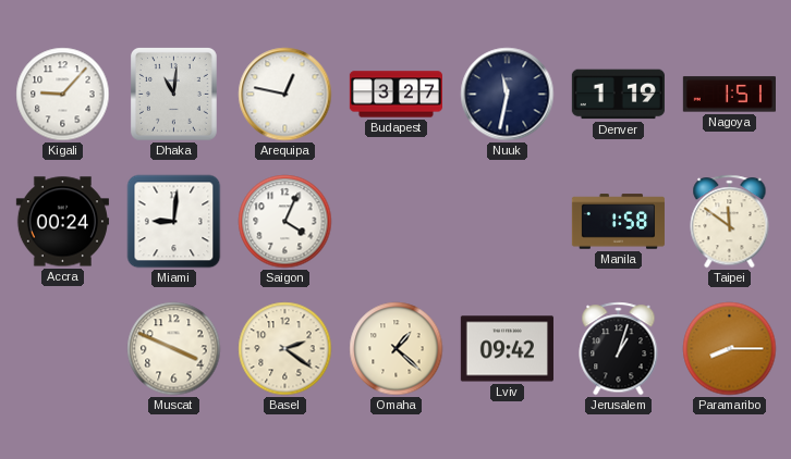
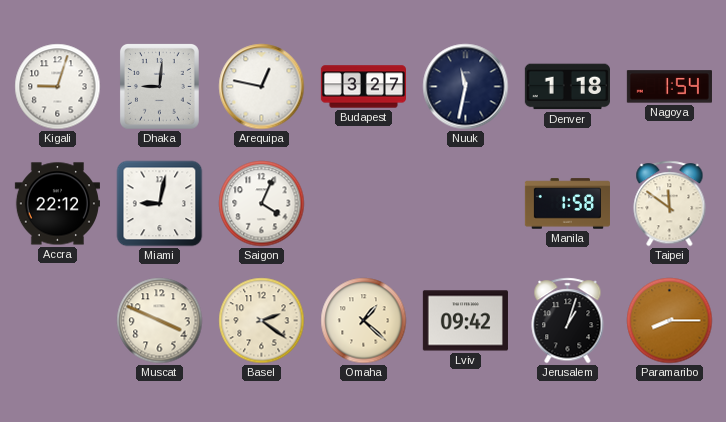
Kigali: 9:07 -> 9:03
Dhaka: 11:01 -> 9:01
Denver: 1:19 -> 1:18
Nagoya: 1:51 -> 1:54
Accra: 00:24 -> 22:12
Miami: 9:01 -> 9:02
